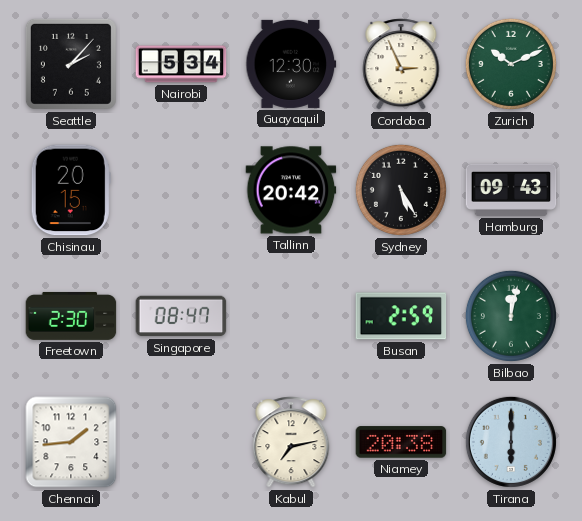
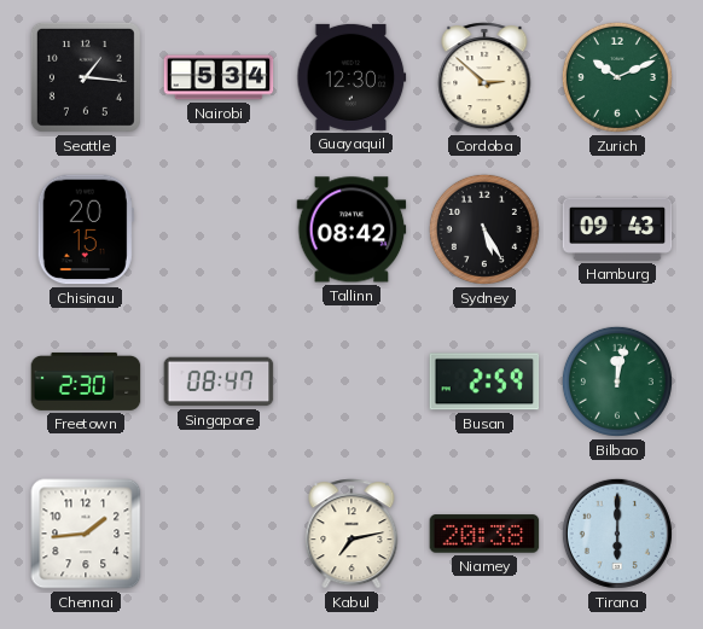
Seattle: 2:07 -> 1:16
Cordoba: 2:56 -> 2:52
Tallinn: 20:42 -> 08:42
